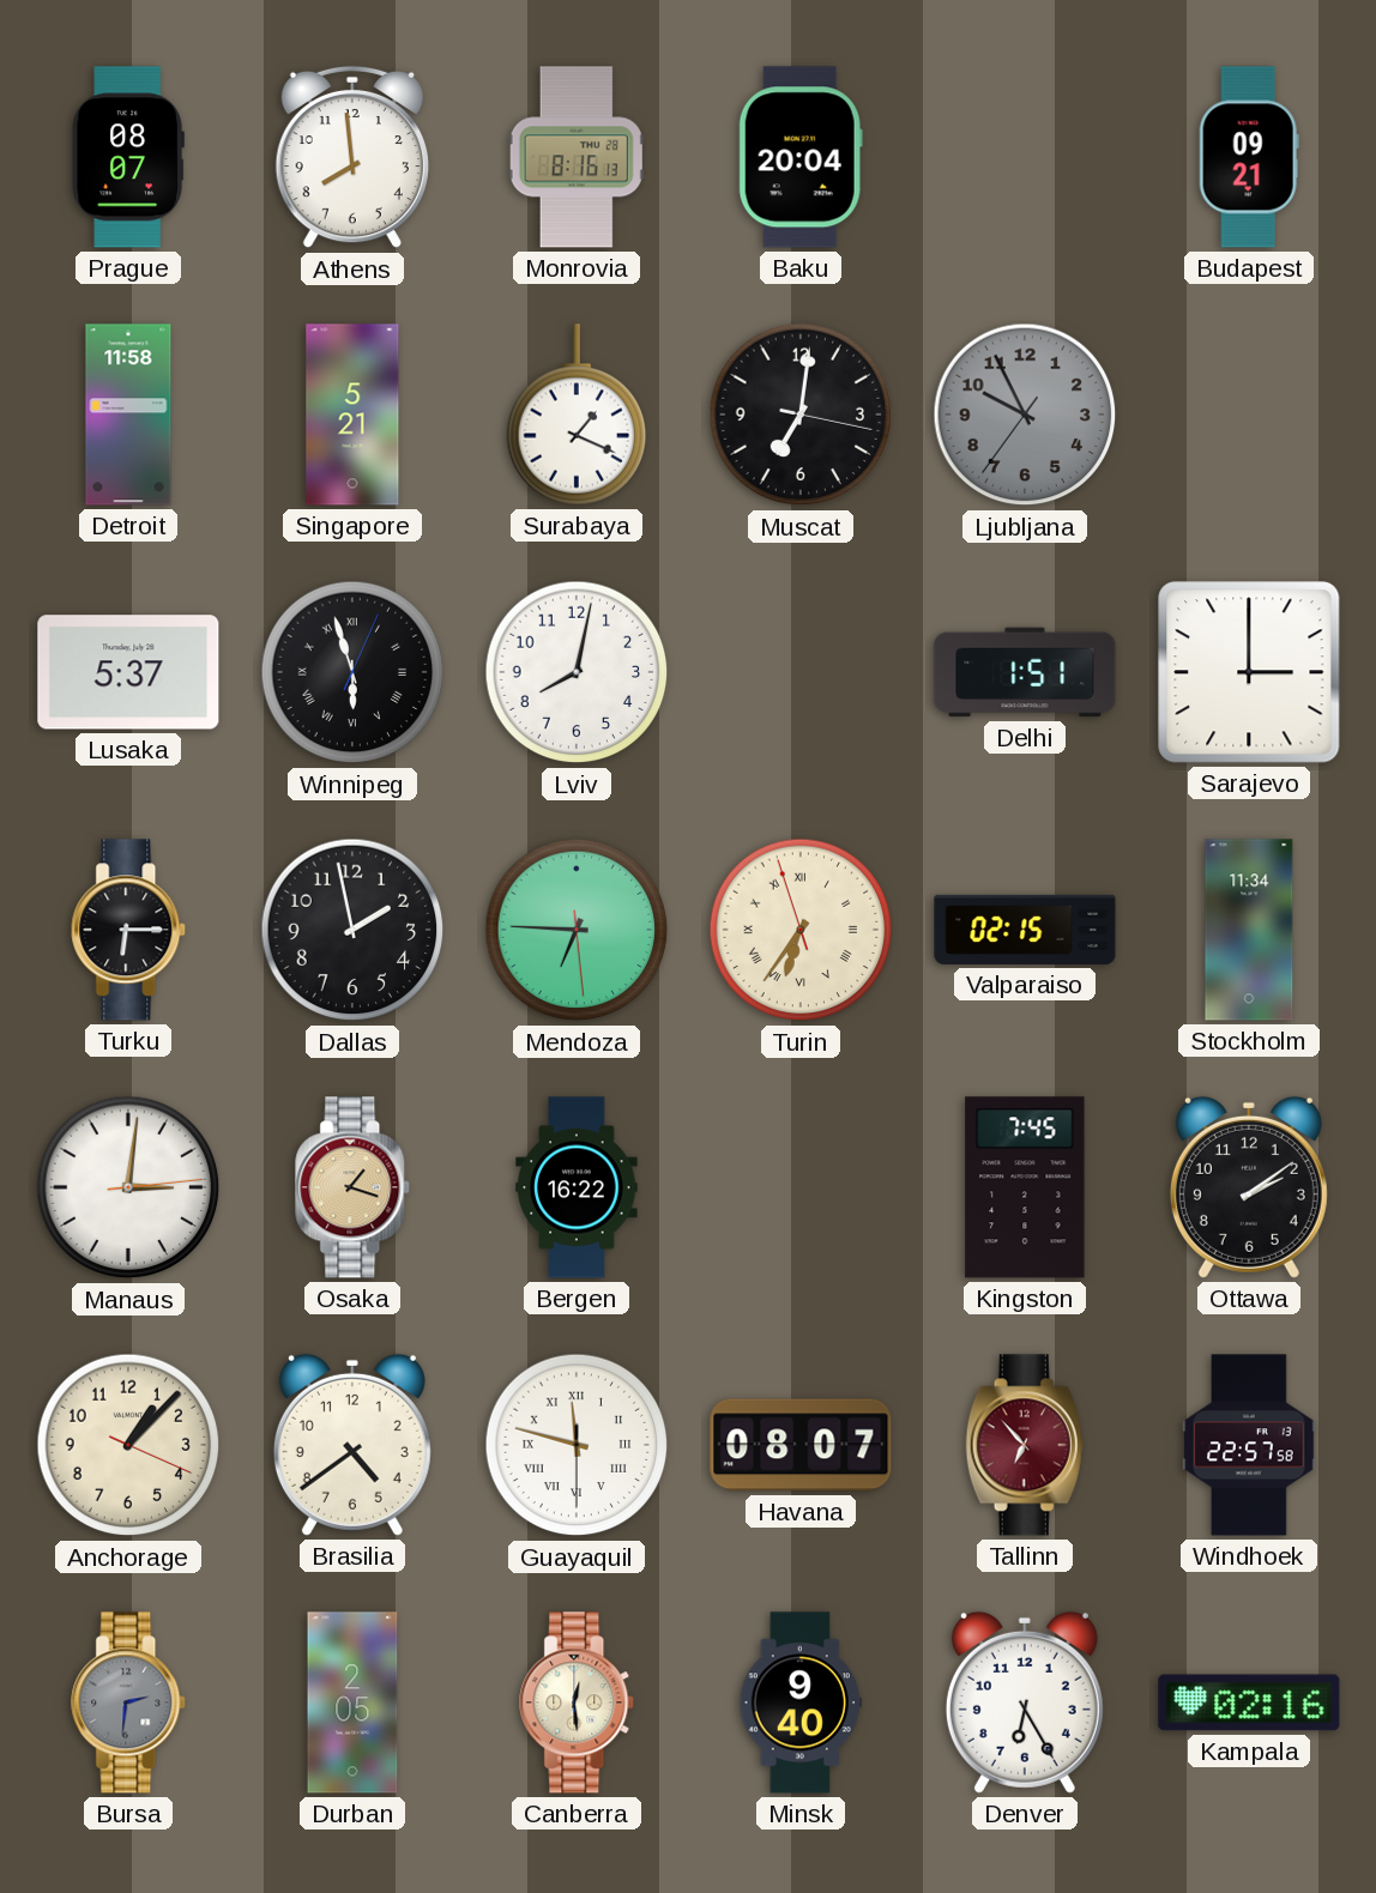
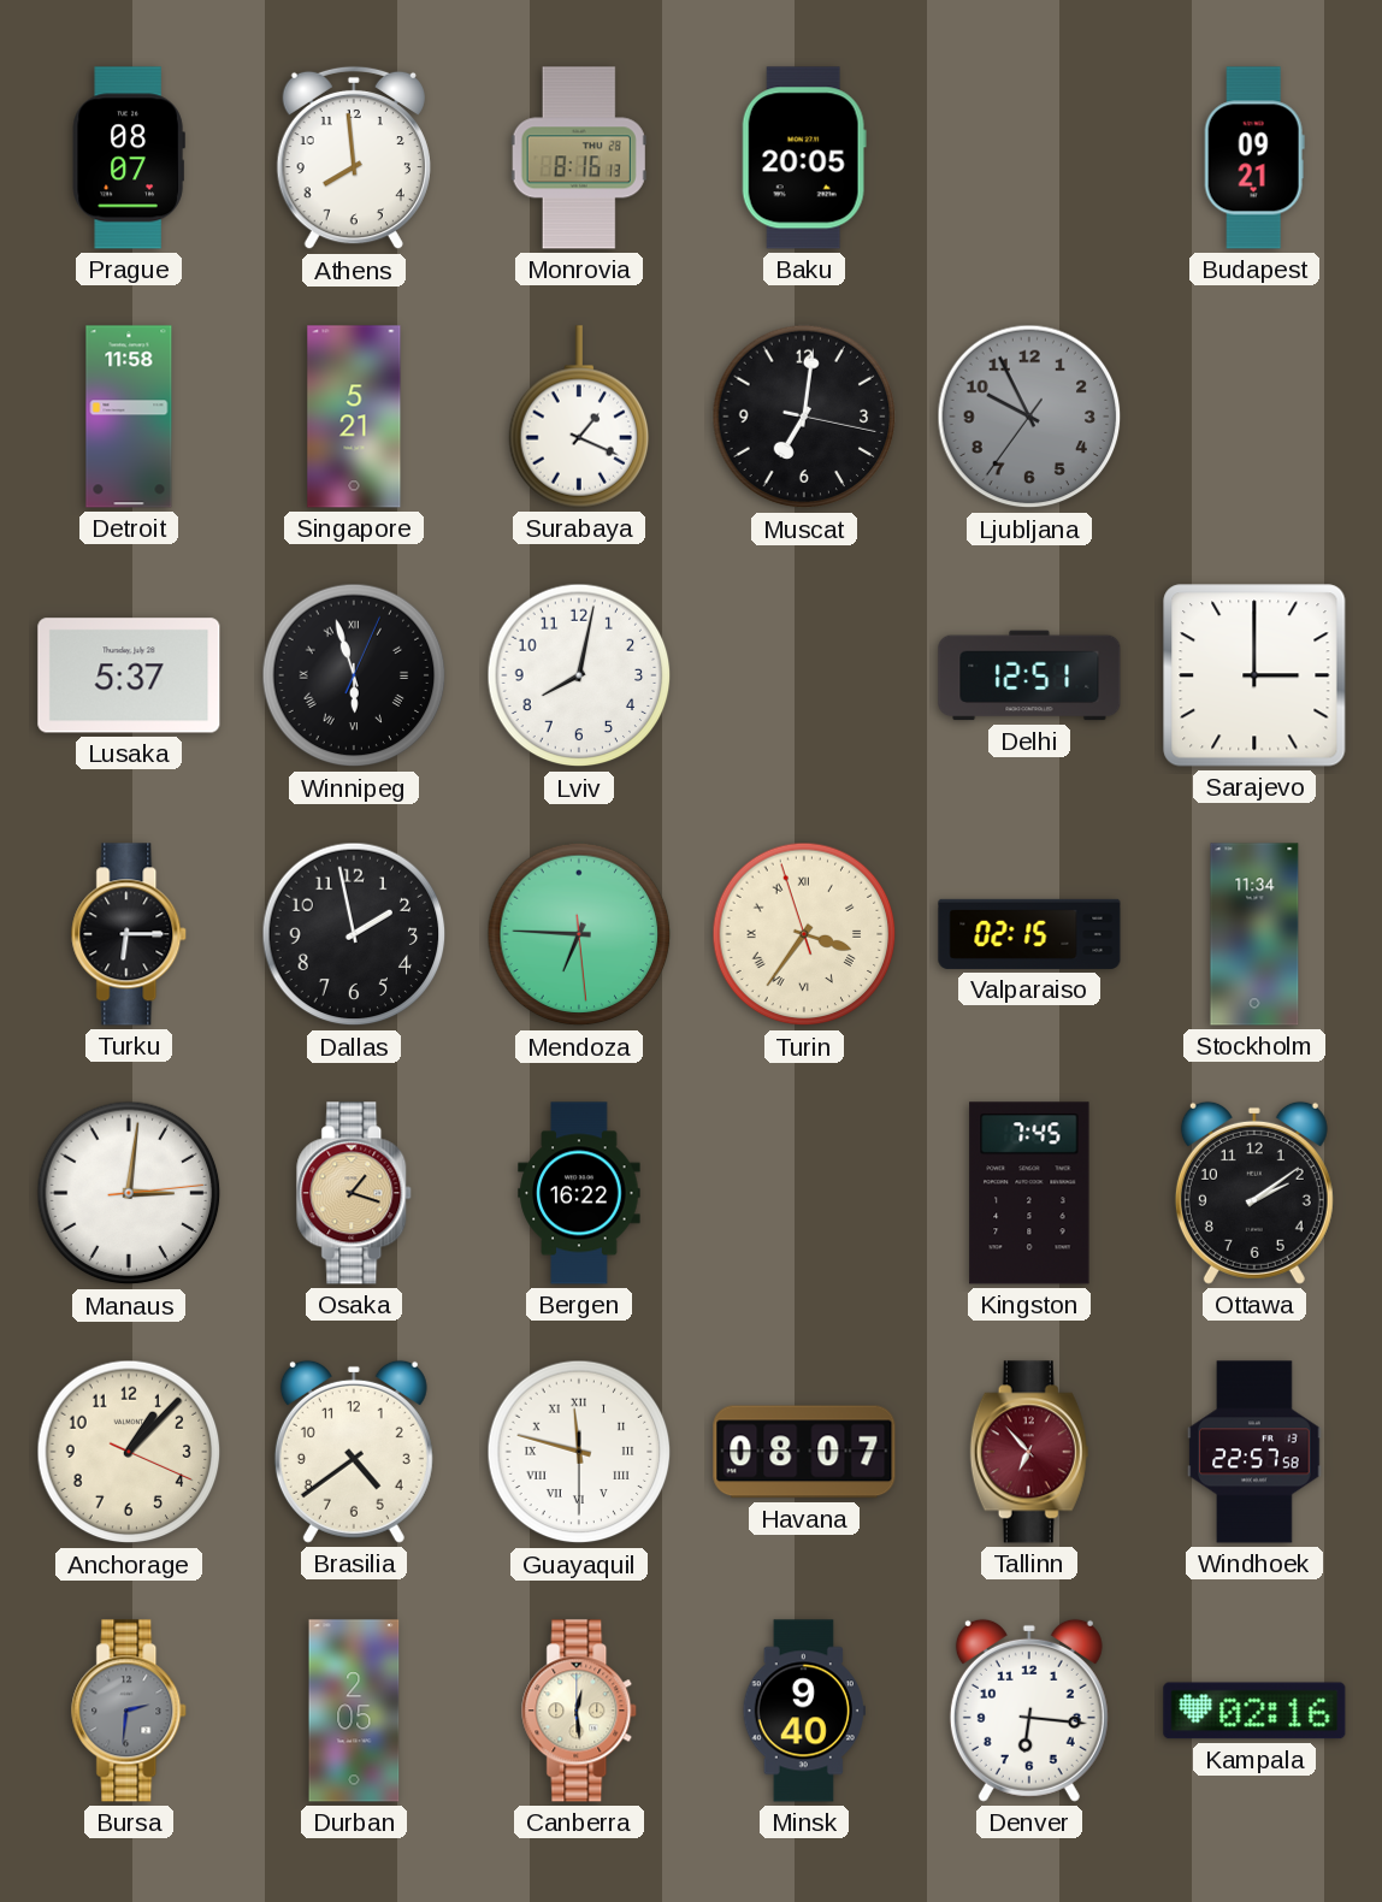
Baku: 20:04 -> 20:05
Delhi: 1:51 -> 12:51
Turin: 6:35 -> 3:35
Denver: 6:25 -> 6:16
